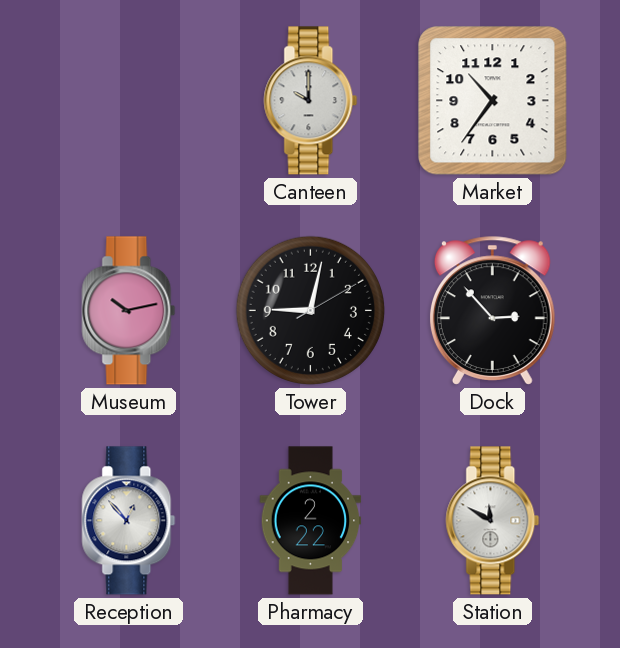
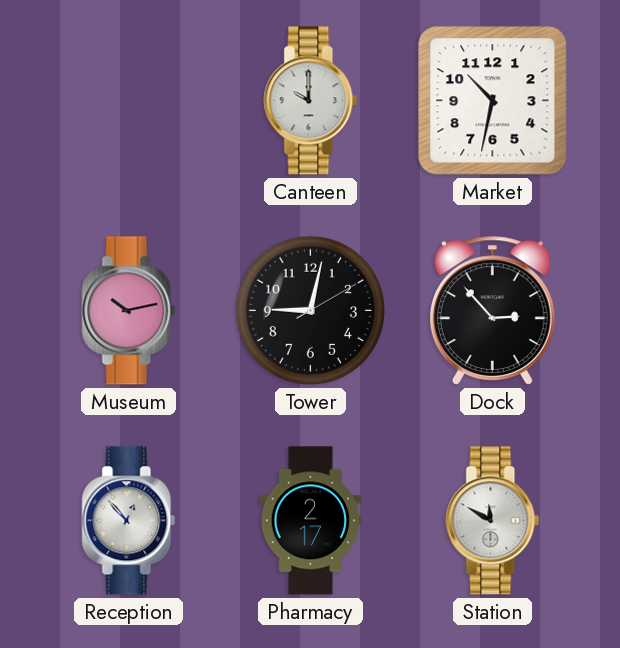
Market: 10:36 -> 10:32
Pharmacy: 2:22 -> 2:17
